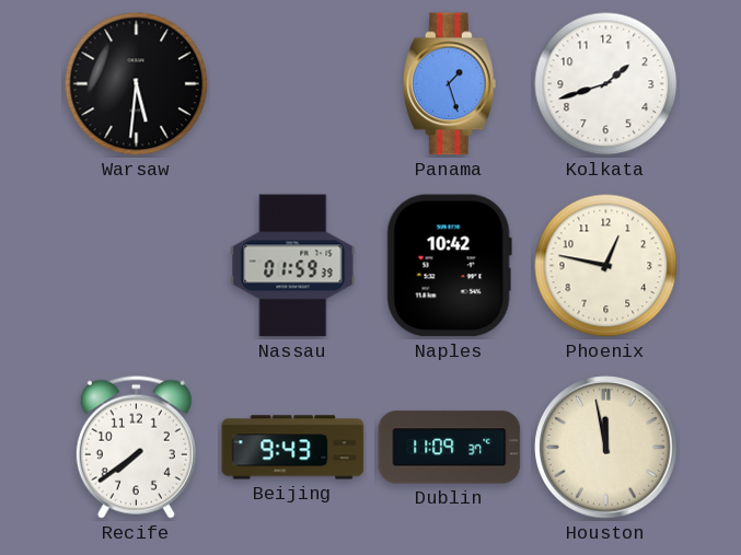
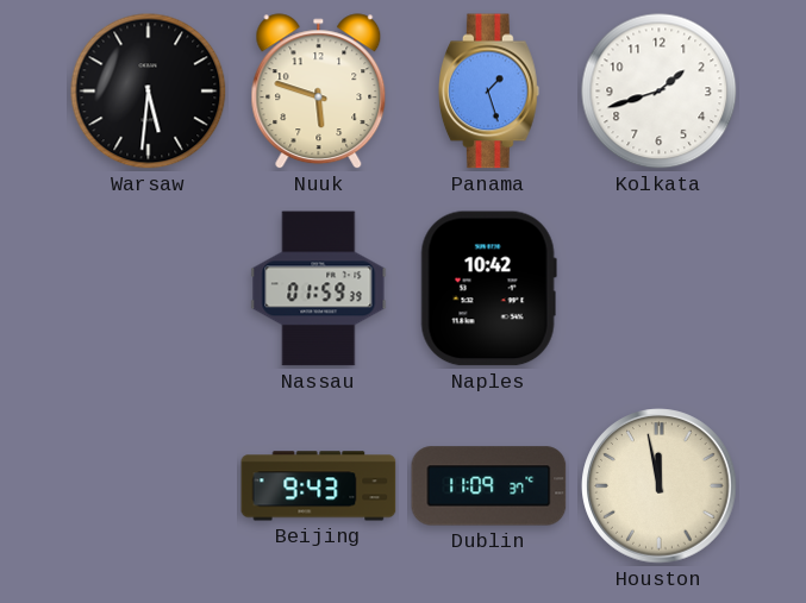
Nuuk: none -> 5:48
Phoenix: 12:47 -> none
Recife: 7:39 -> none
